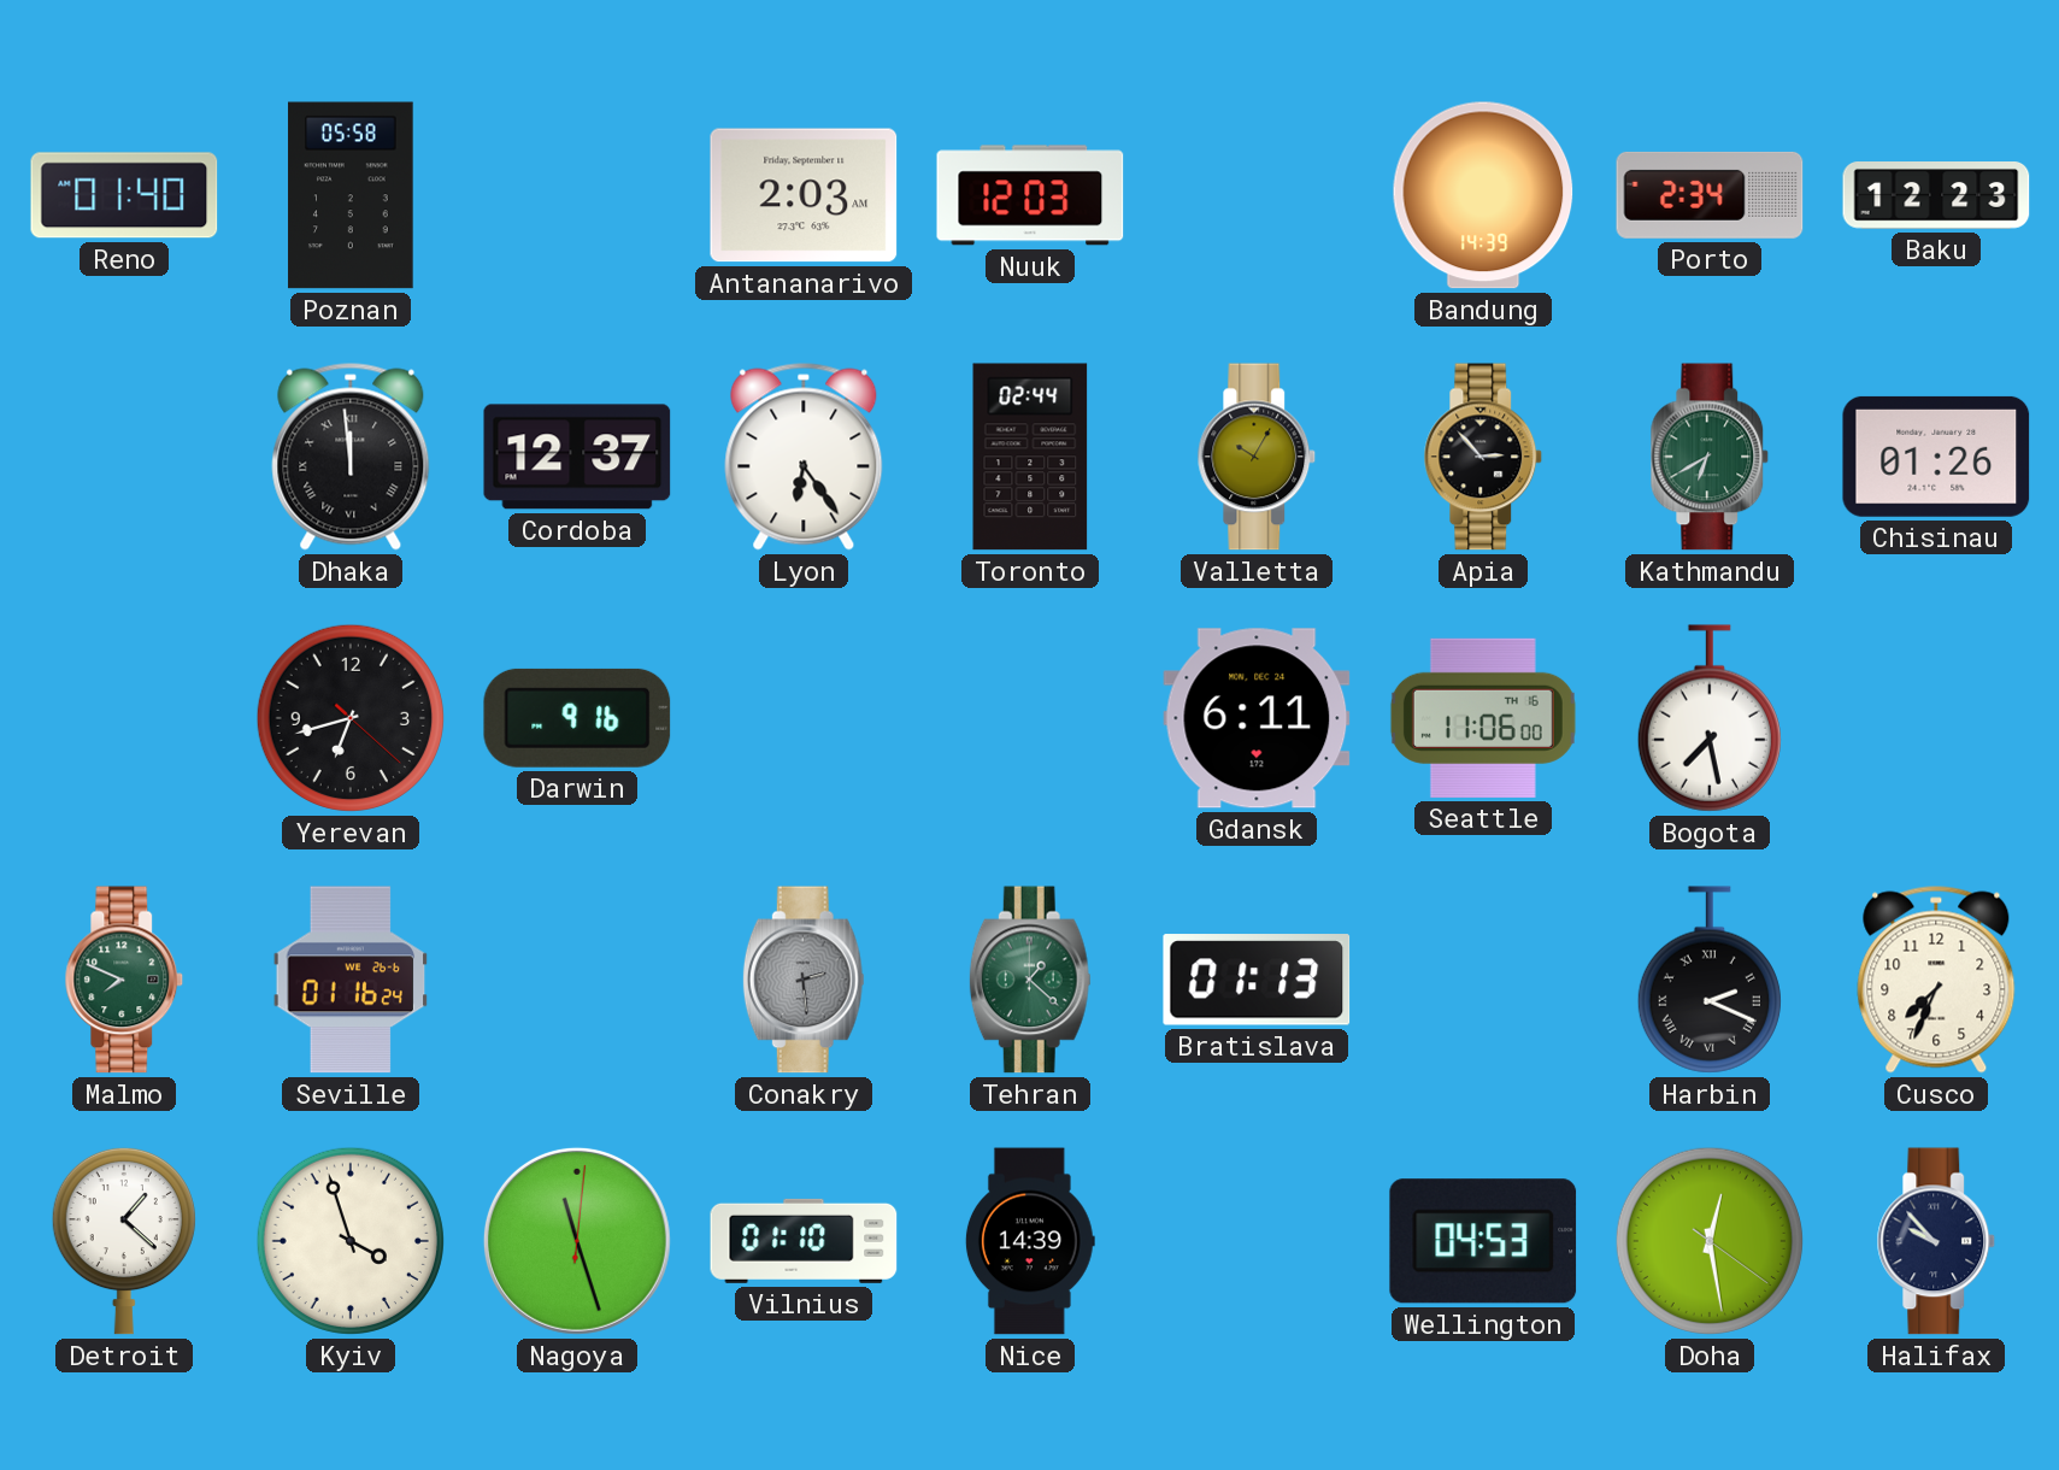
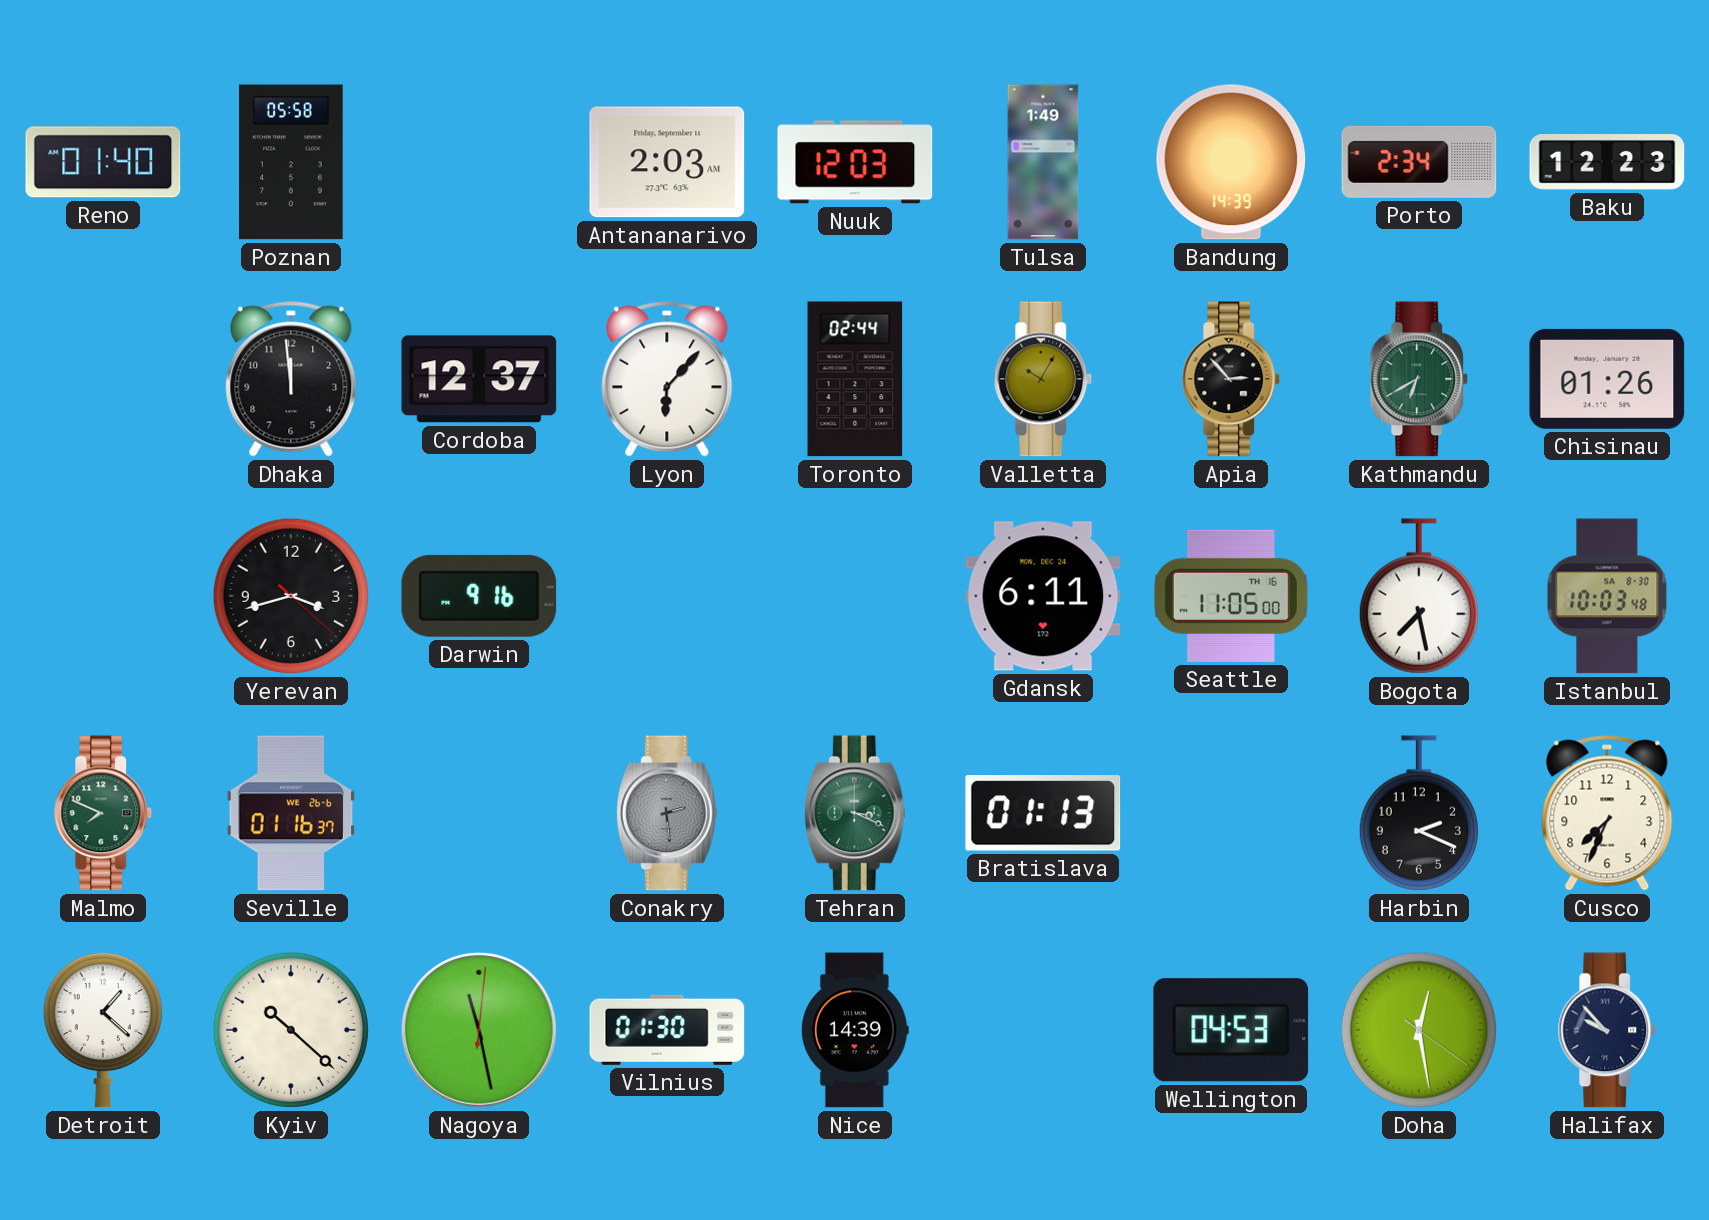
Tulsa: none -> 1:49
Dhaka numerals: Roman -> Arabic
Lyon: 6:24 -> 6:07
Yerevan: 6:42 -> 3:42
Seattle: 11:06 -> 11:05
Istanbul: none -> 10:03
Seville: 01:16:24 -> 01:16:37
Tehran: 1:22 -> 3:19
Harbin numerals: Roman -> Arabic
Kyiv: 3:57 -> 10:22
Nagoya: 11:27 -> 11:28
Vilnius: 01:10 -> 01:30
